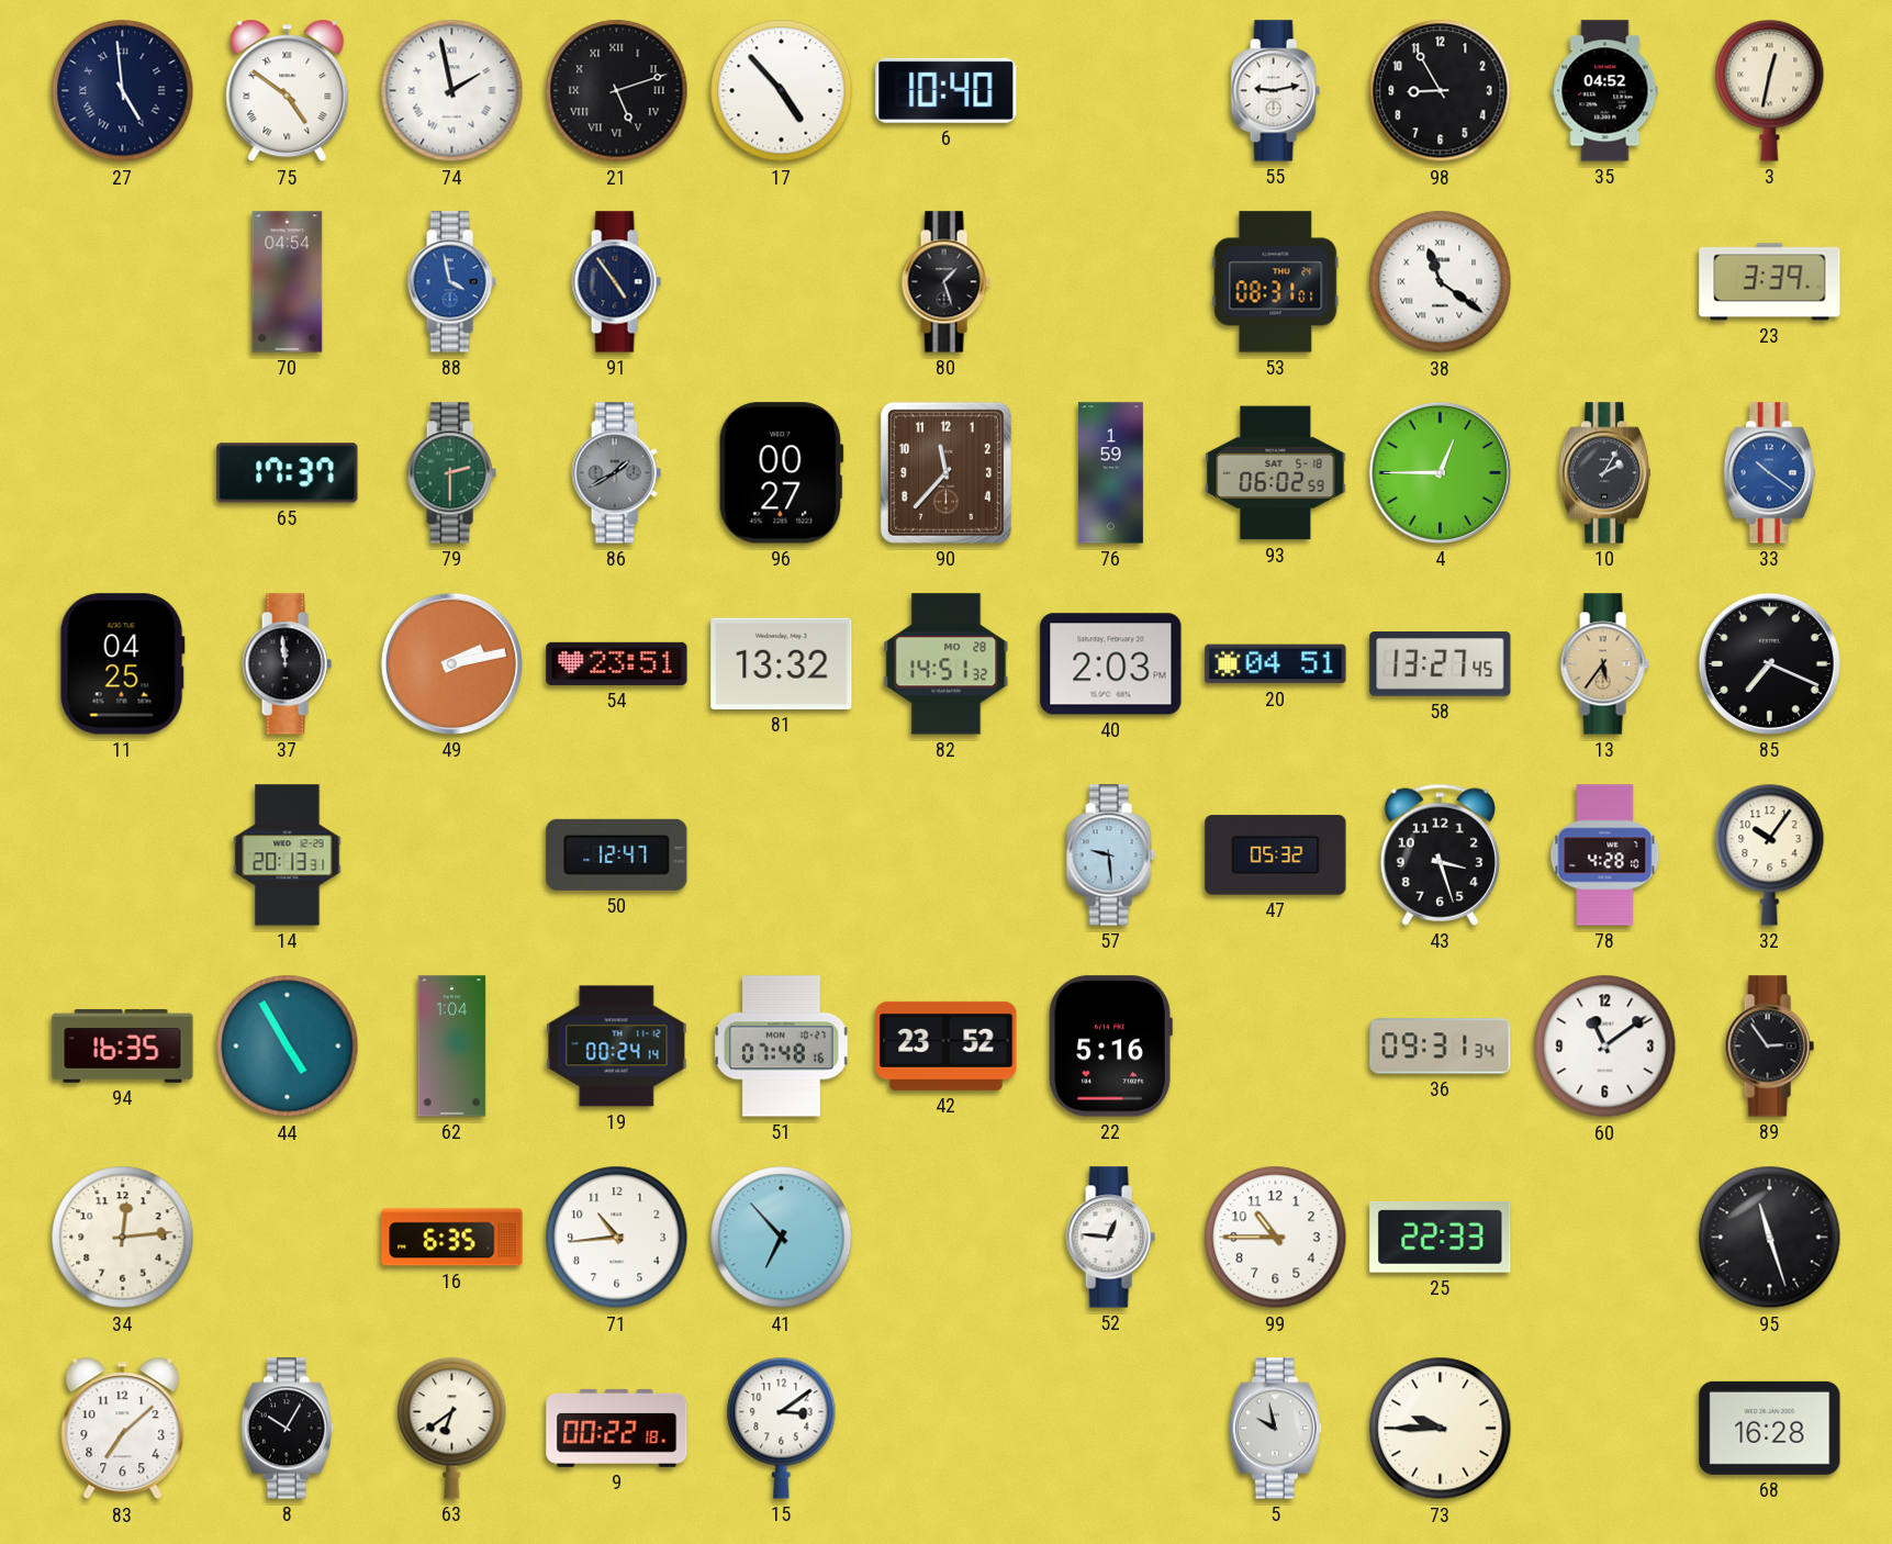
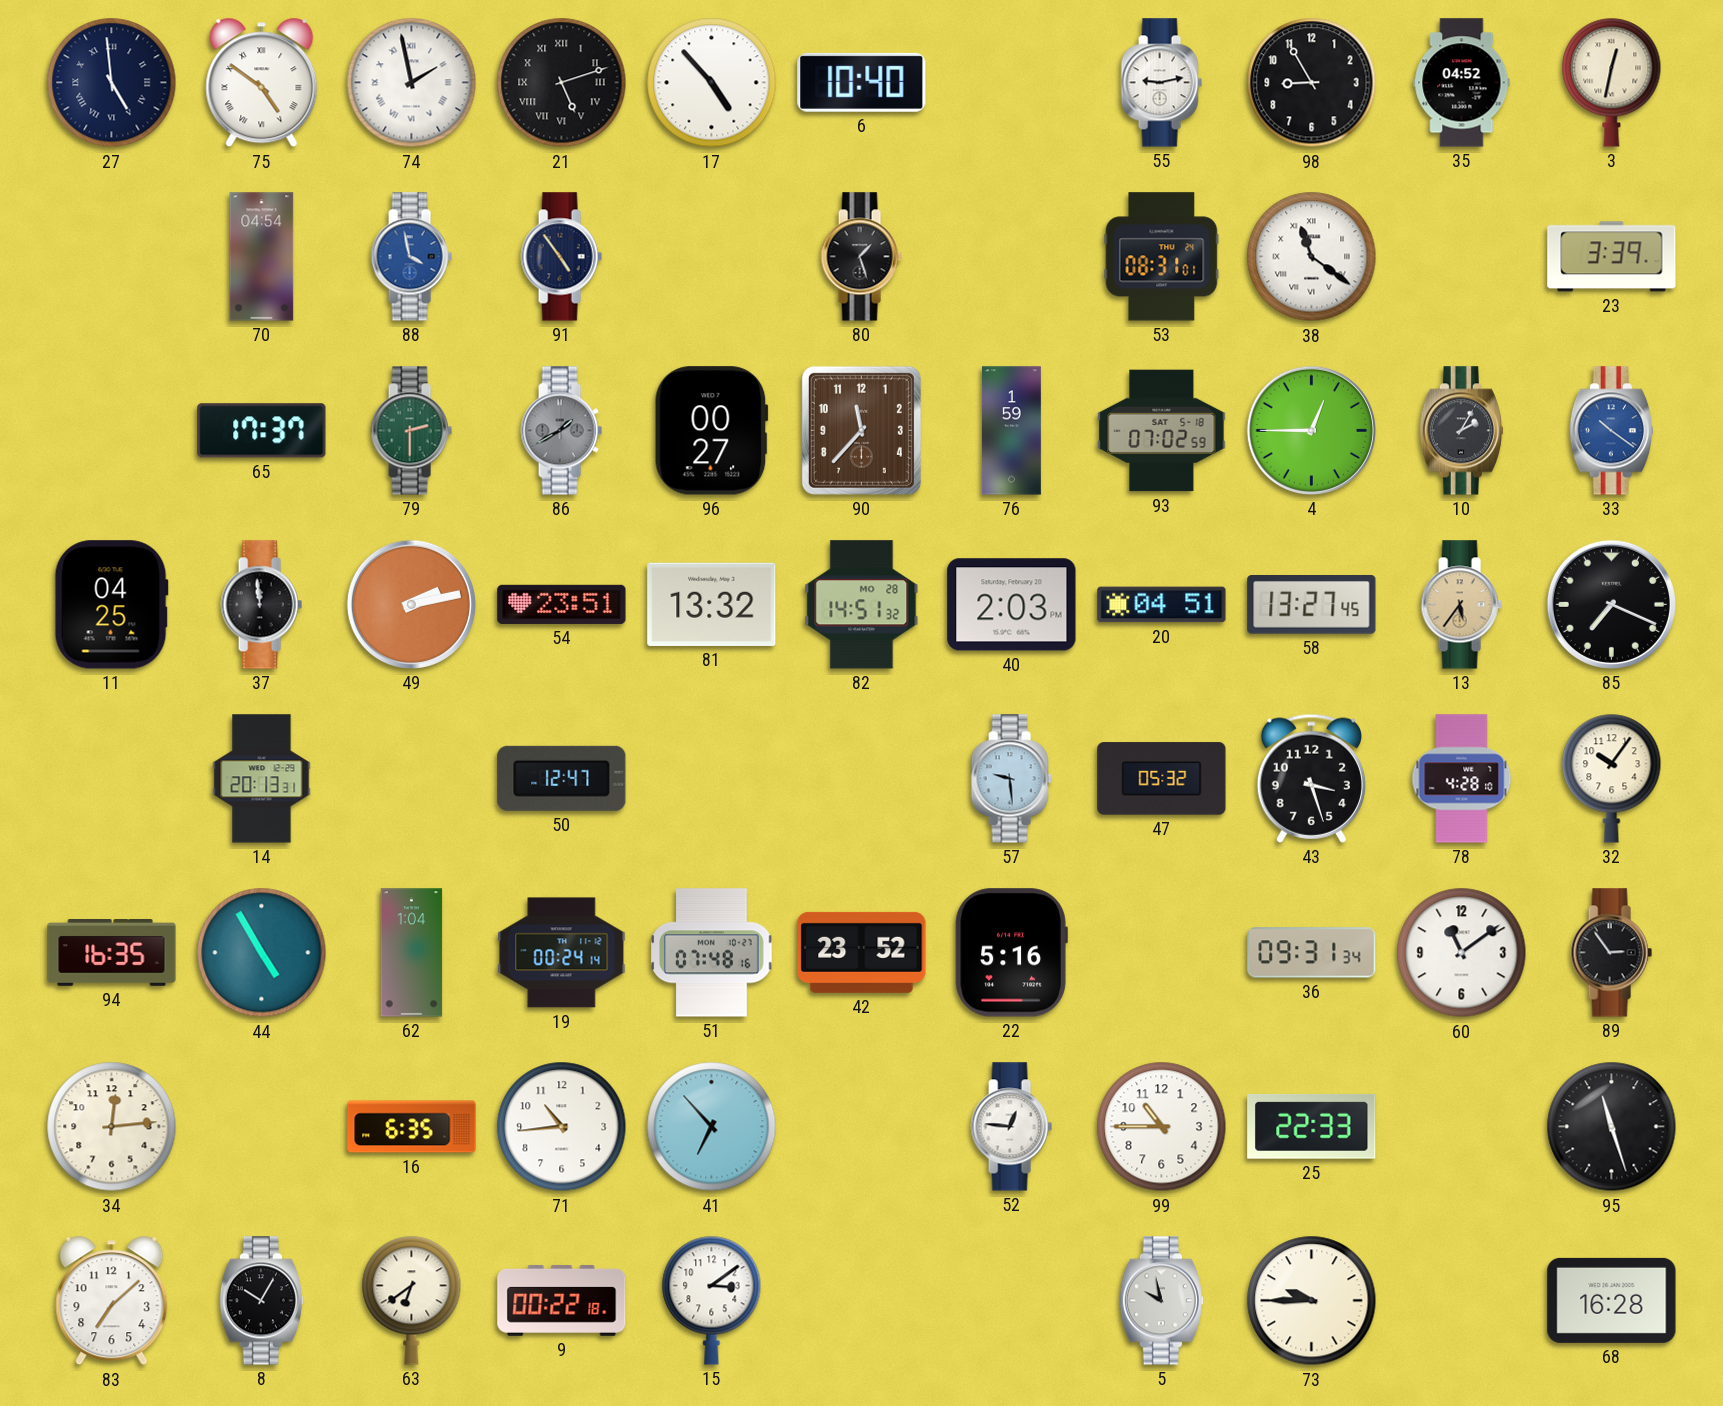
93: 06:02 -> 07:02
